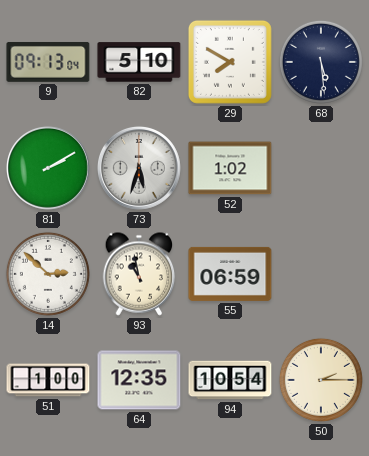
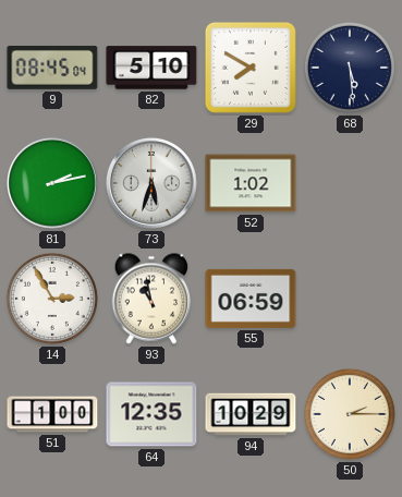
9: 09:13 -> 08:45
81: 2:10 -> 2:13
14: 2:52 -> 2:55
94: 10:54 -> 10:29
